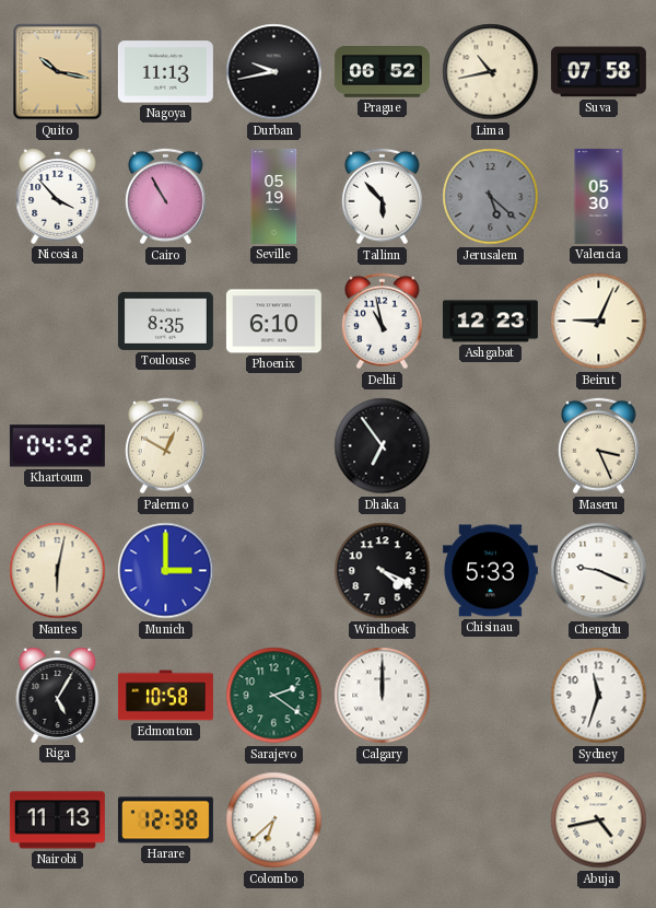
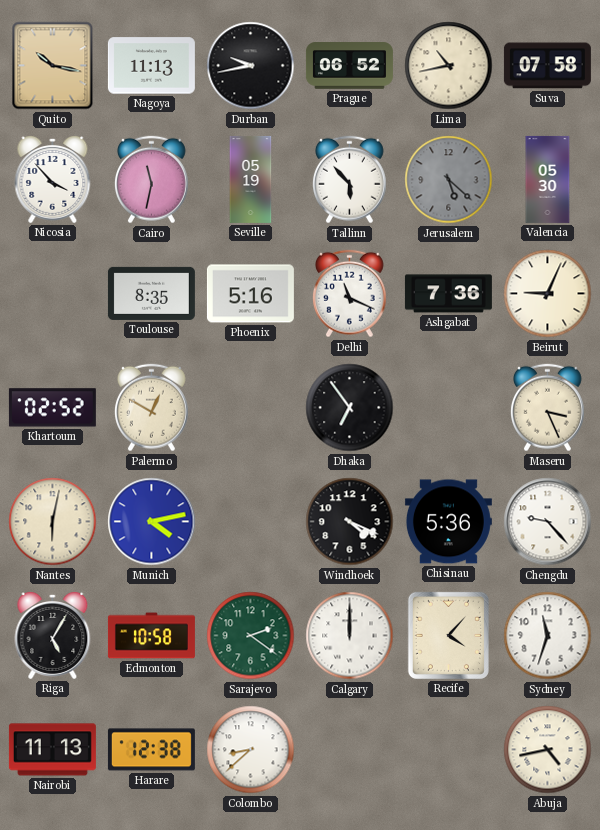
Cairo: 10:55 -> 11:32
Phoenix: 6:10 -> 5:16
Delhi: 10:58 -> 11:19
Ashgabat: 12:23 -> 7:36
Khartoum: 04:52 -> 02:52
Munich: 3:00 -> 4:13
Chisinau: 5:33 -> 5:36
Chengdu: 9:19 -> 9:23
Recife: none -> 4:07
Colombo: 6:38 -> 8:38
